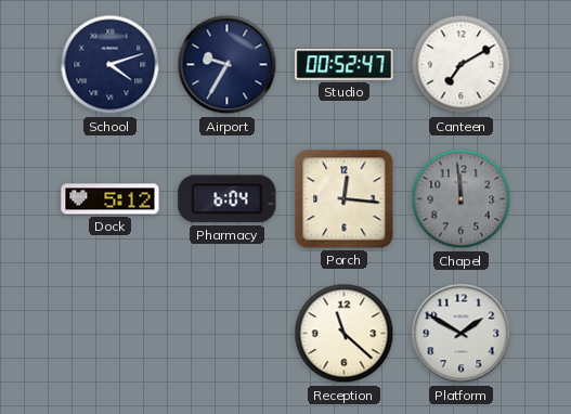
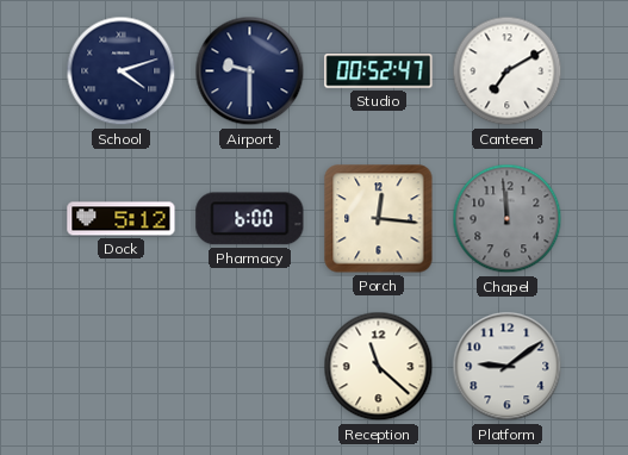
Airport: 9:35 -> 9:30
Pharmacy: 6:04 -> 6:00
Platform: 1:50 -> 9:09
